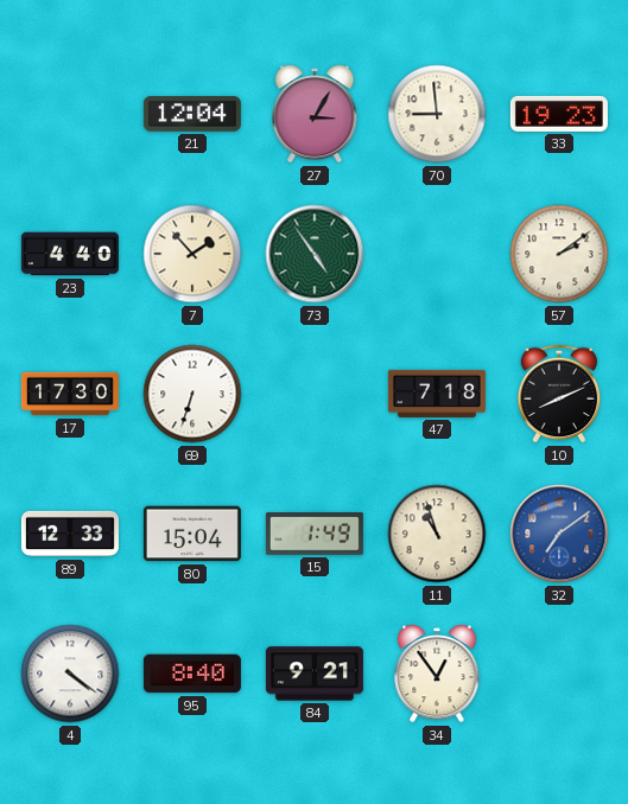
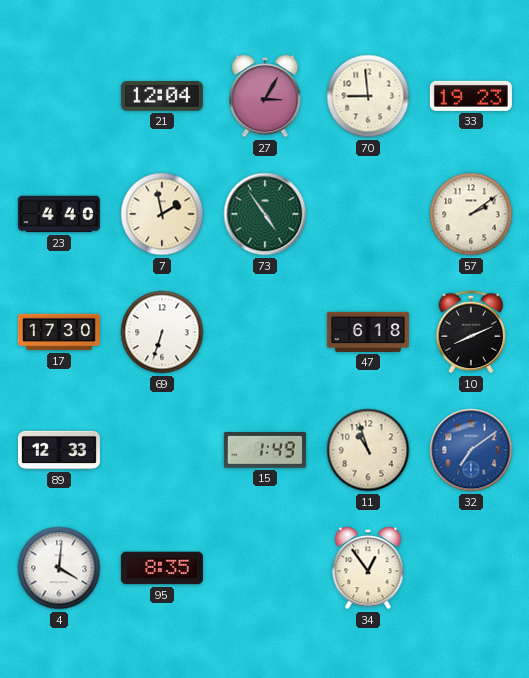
7: 1:53 -> 1:58
47: 7:18 -> 6:18
80: 15:04 -> none
4: 4:21 -> 4:01
95: 8:40 -> 8:35
84: 9:21 -> none
